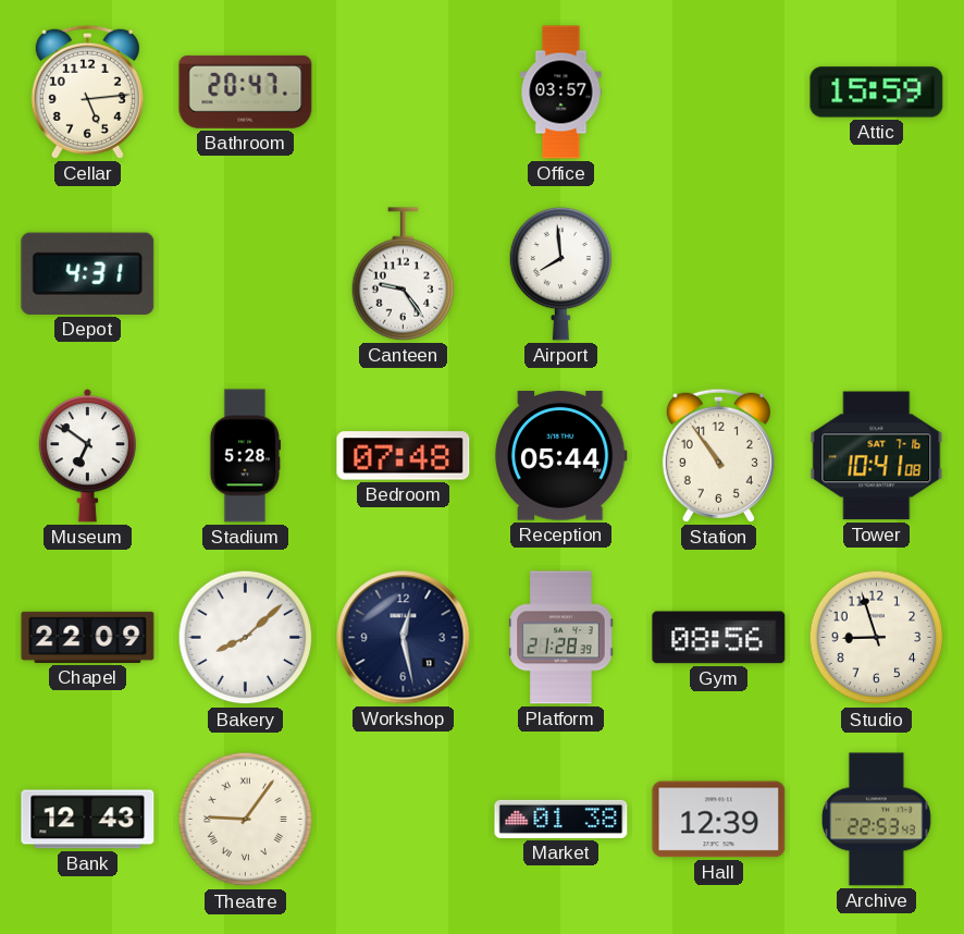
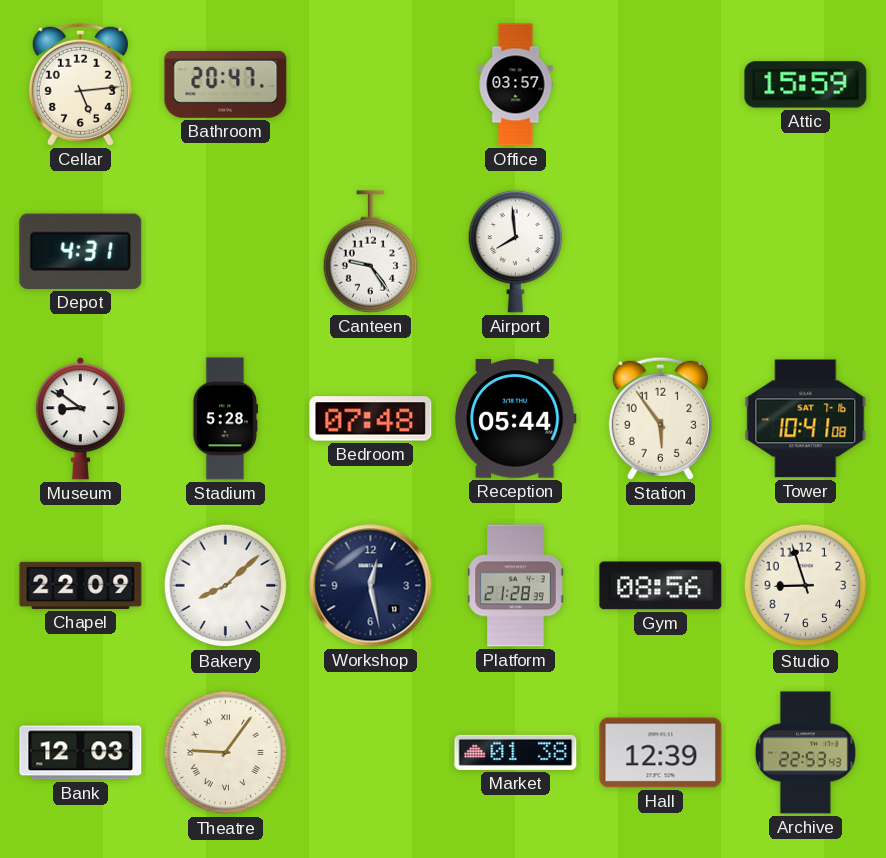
Museum: 6:51 -> 8:51
Station: 10:54 -> 5:54
Bank: 12:43 -> 12:03
